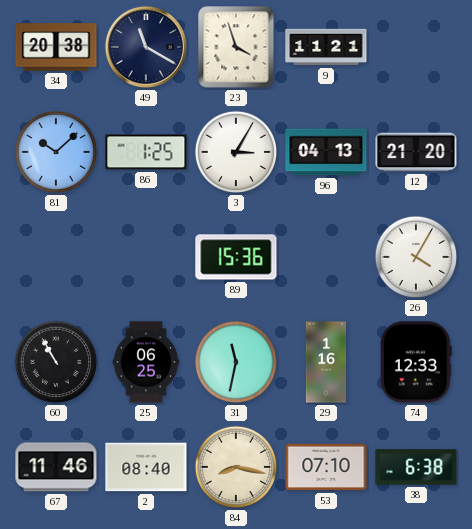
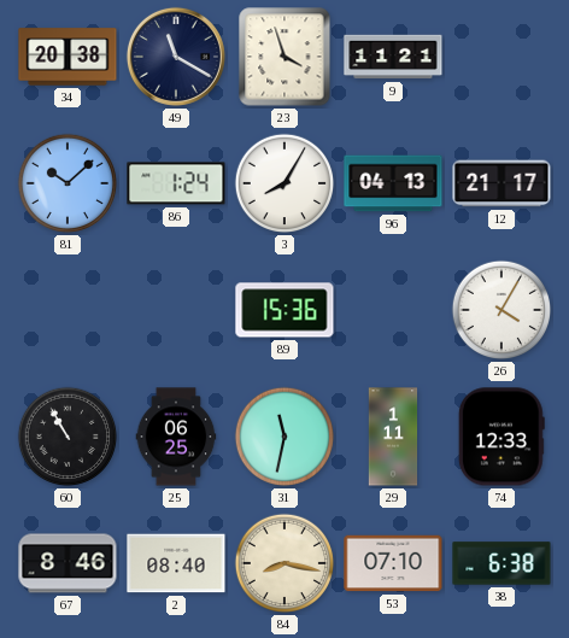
86: 1:25 -> 1:24
3: 3:05 -> 8:05
12: 21:20 -> 21:17
29: 1:16 -> 1:11
67: 11:46 -> 8:46
